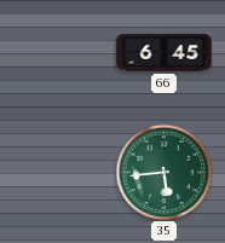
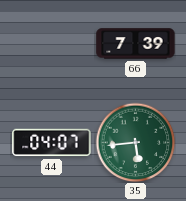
66: 6:45 -> 7:39
44: none -> 04:07
